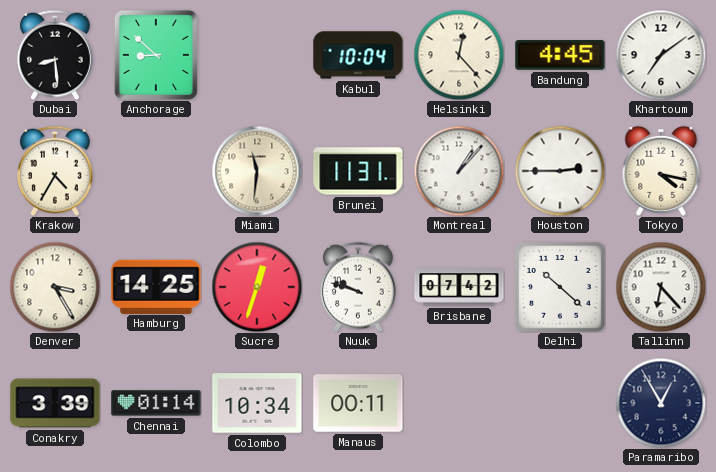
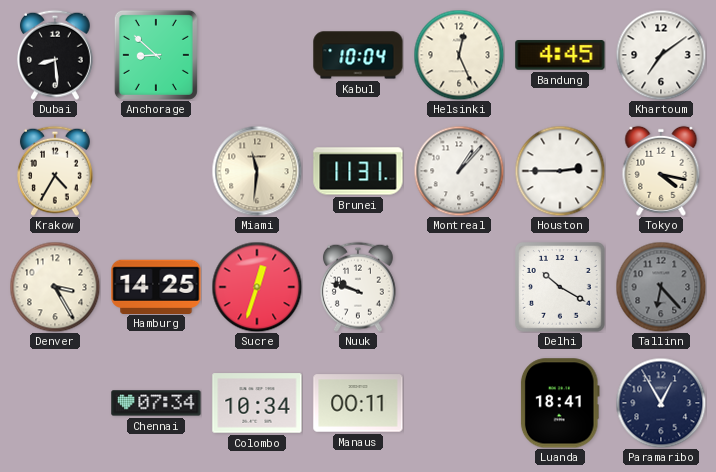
Helsinki: 12:23 -> 12:26
Brisbane: 07:42 -> none
Delhi: 10:22 -> 10:20
Tallinn dial: white -> grey
Conakry: 3:39 -> none
Chennai: 01:14 -> 07:34
Luanda: none -> 18:41
